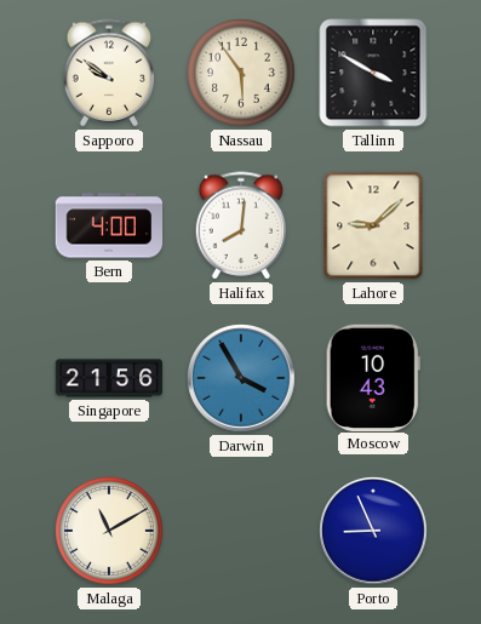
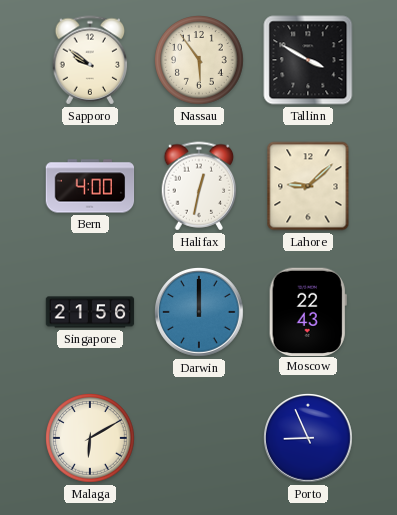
Halifax: 8:01 -> 12:32
Darwin: 3:55 -> 12:00
Moscow: 10:43 -> 22:43
Malaga: 11:10 -> 6:10
